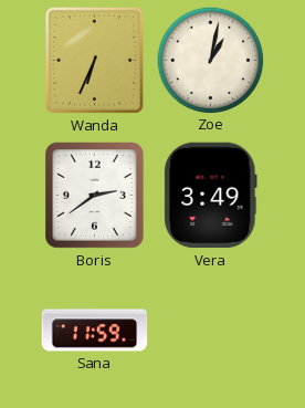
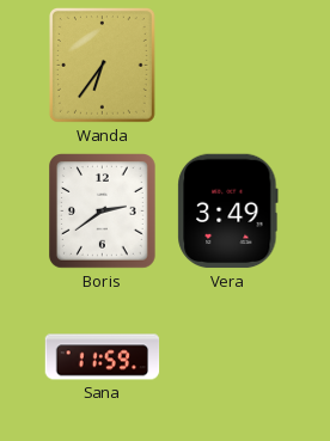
Wanda: 6:34 -> 6:36
Zoe: 1:02 -> none
